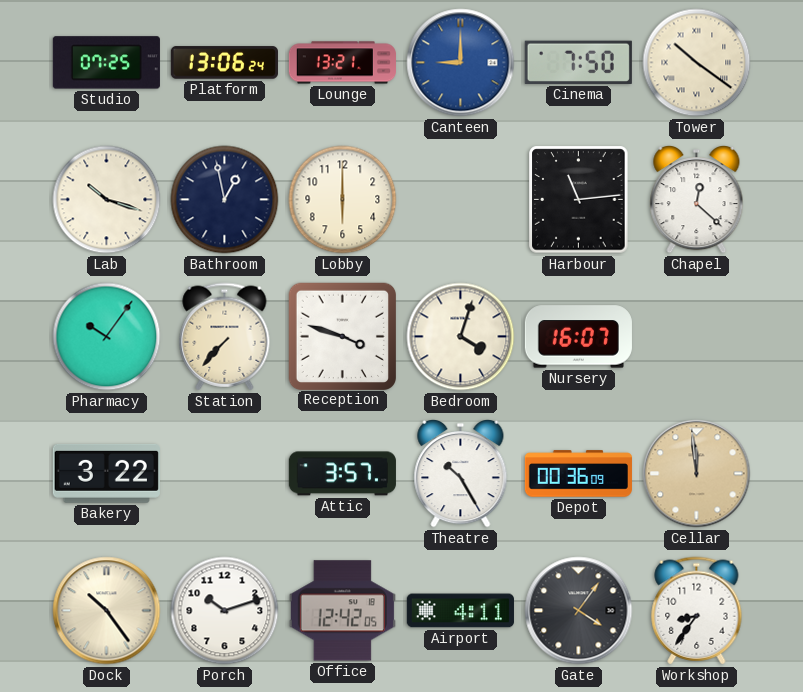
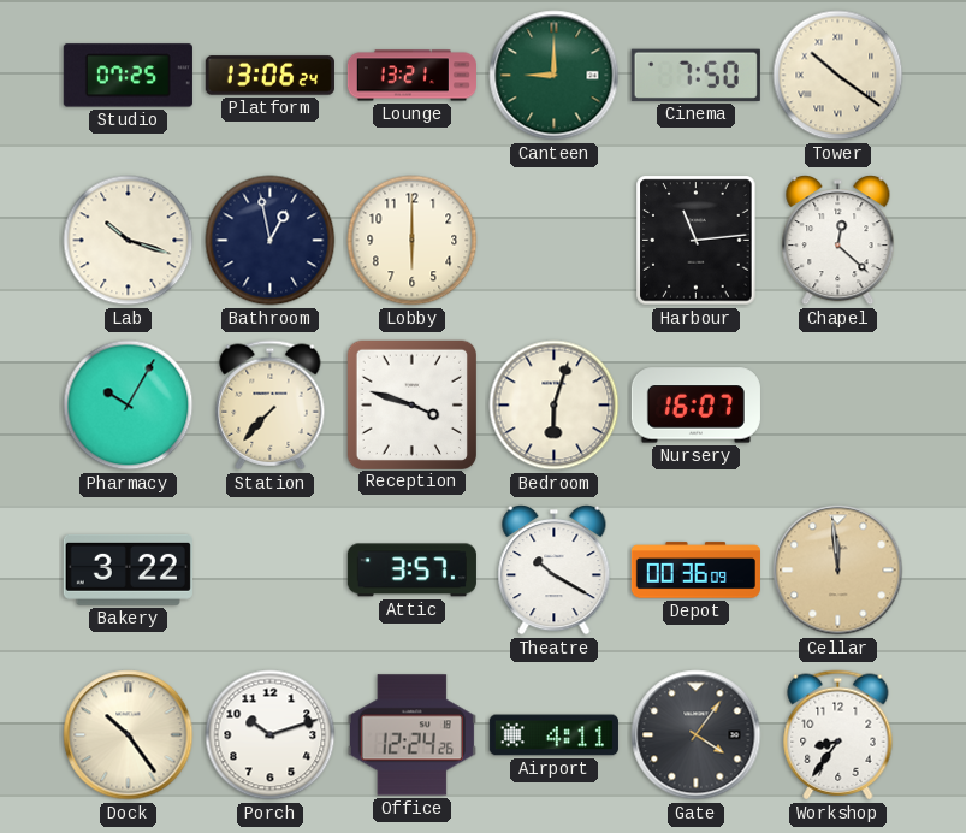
Canteen dial: blue -> green
Pharmacy: 10:06 -> 10:05
Bedroom: 4:03 -> 6:03
Theatre: 10:25 -> 10:20
Office: 12:42 -> 12:24
